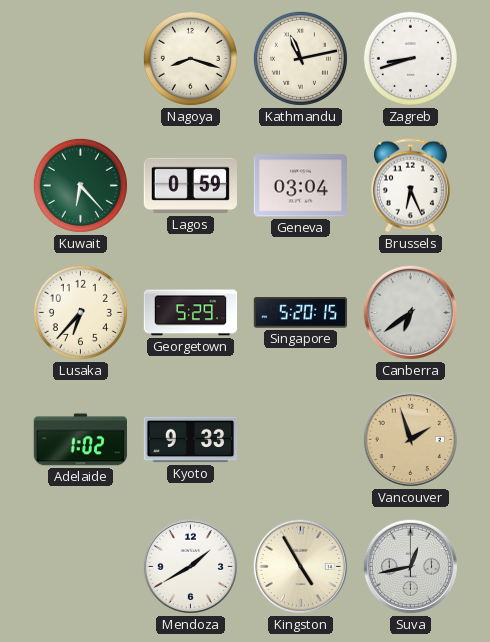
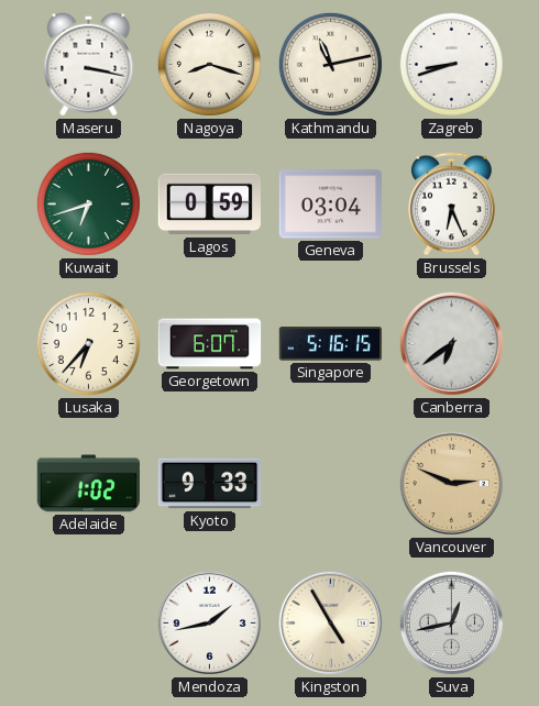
Maseru: none -> 3:17
Kuwait: 6:23 -> 6:42
Georgetown: 5:29 -> 6:07
Singapore: 5:20 -> 5:16
Vancouver: 1:57 -> 2:49
Mendoza: 1:40 -> 1:43
